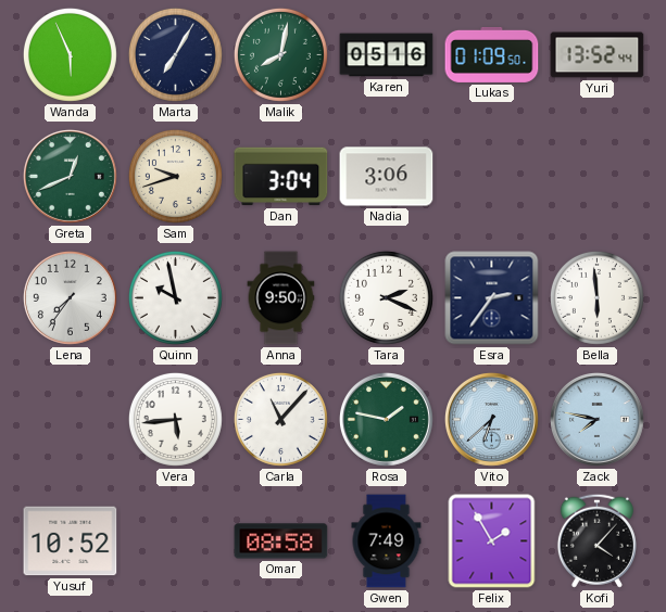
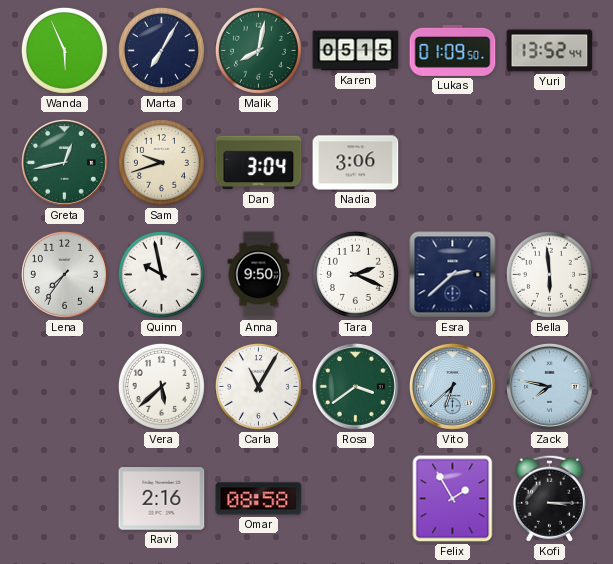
Karen: 05:16 -> 05:15
Greta: 12:41 -> 12:43
Esra: 2:36 -> 2:38
Vera: 5:44 -> 5:38
Carla: 11:07 -> 11:05
Rosa: 1:47 -> 3:39
Yusuf: 10:52 -> none
Ravi: none -> 2:16
Gwen: 7:49 -> none
Kofi: 4:07 -> 3:15
